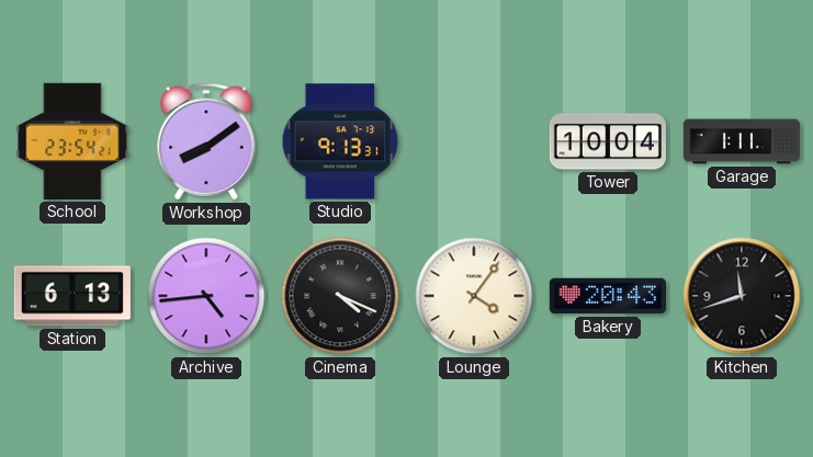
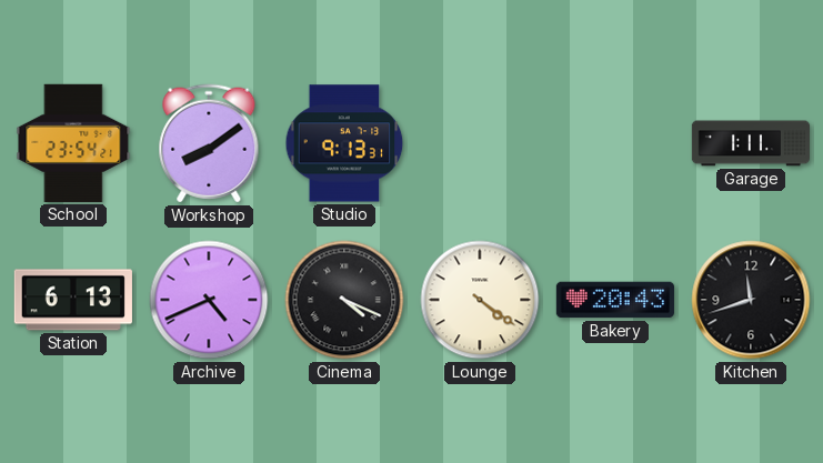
Tower: 10:04 -> none
Archive: 4:44 -> 4:41
Lounge: 4:06 -> 4:21
